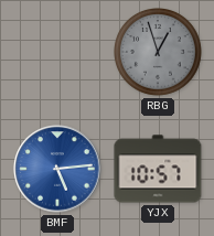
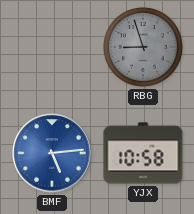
RBG: 12:57 -> 8:57
YJX: 10:57 -> 10:58
